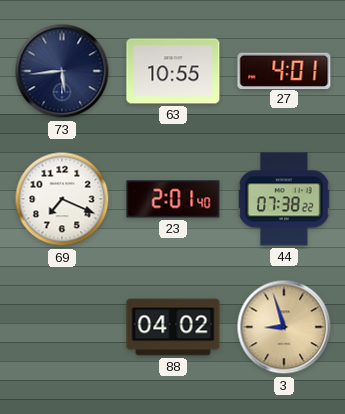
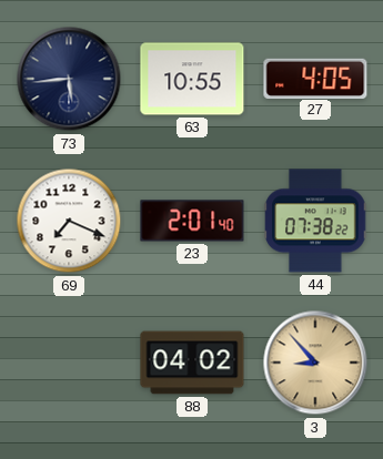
27: 4:01 -> 4:05
3: 8:57 -> 8:53
